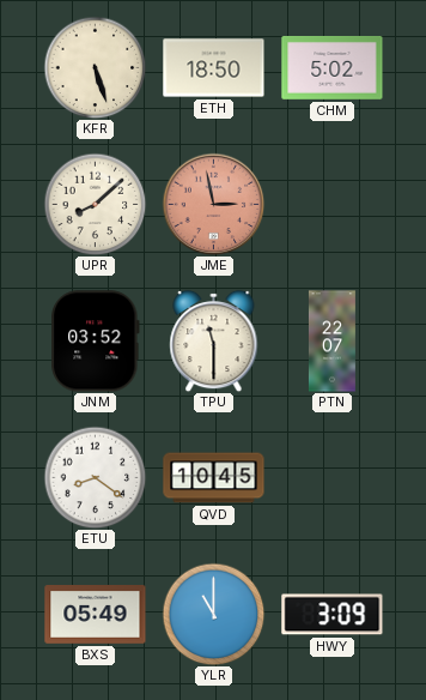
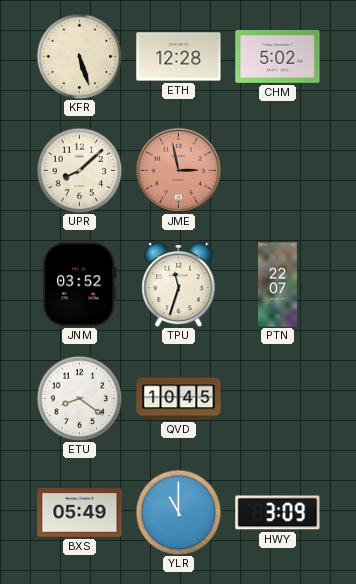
ETH: 18:50 -> 12:28
TPU: 11:30 -> 11:33
